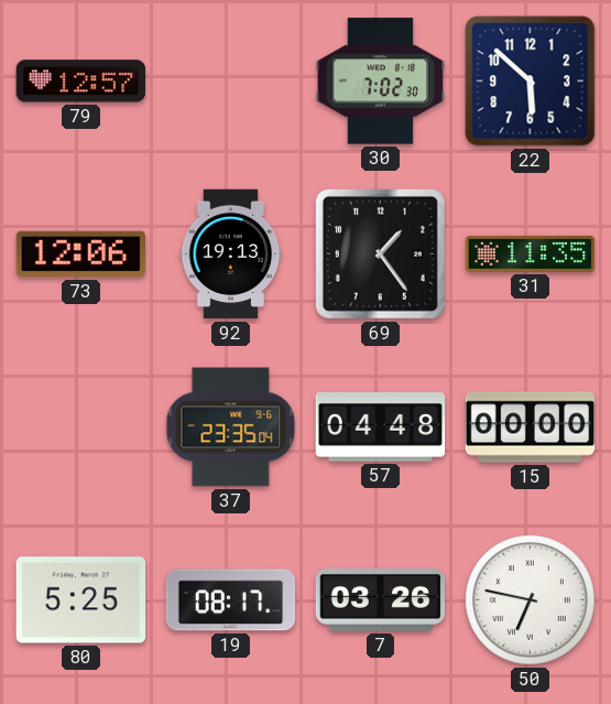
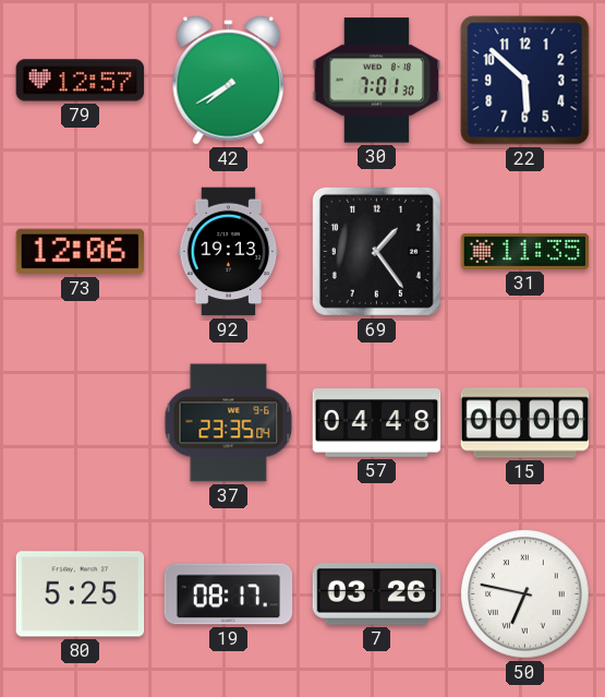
42: none -> 7:40
30: 7:02 -> 7:01
